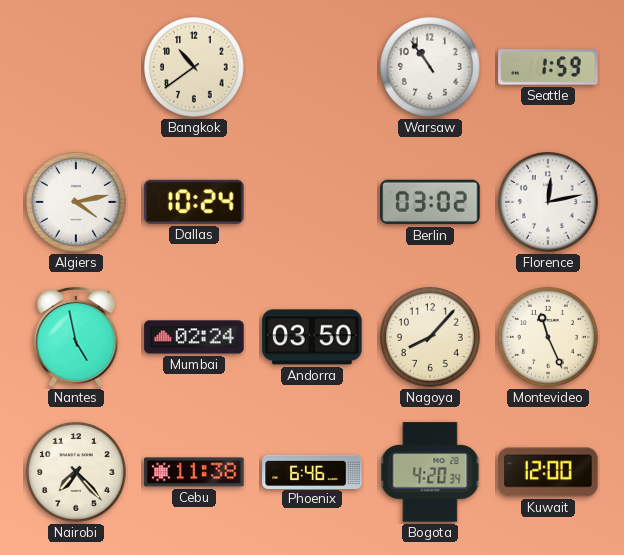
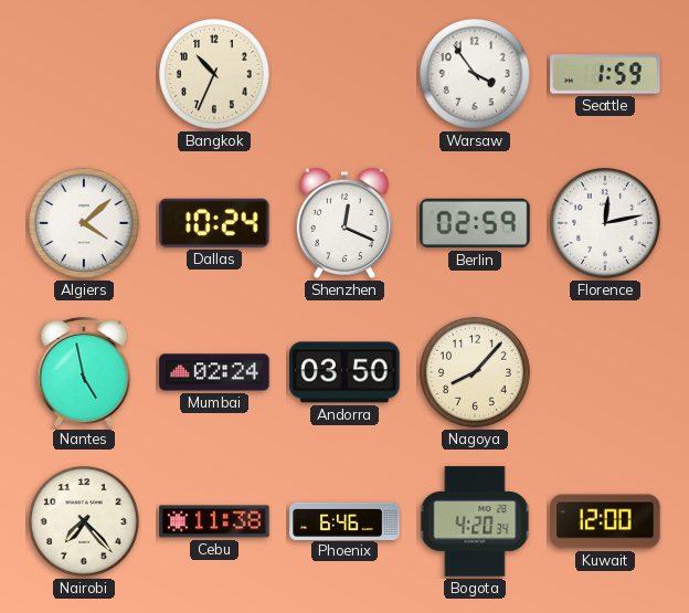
Bangkok: 10:39 -> 10:34
Warsaw: 10:54 -> 3:54
Algiers: 4:13 -> 4:08
Shenzhen: none -> 12:19
Berlin: 03:02 -> 02:59
Montevideo: 11:26 -> none
